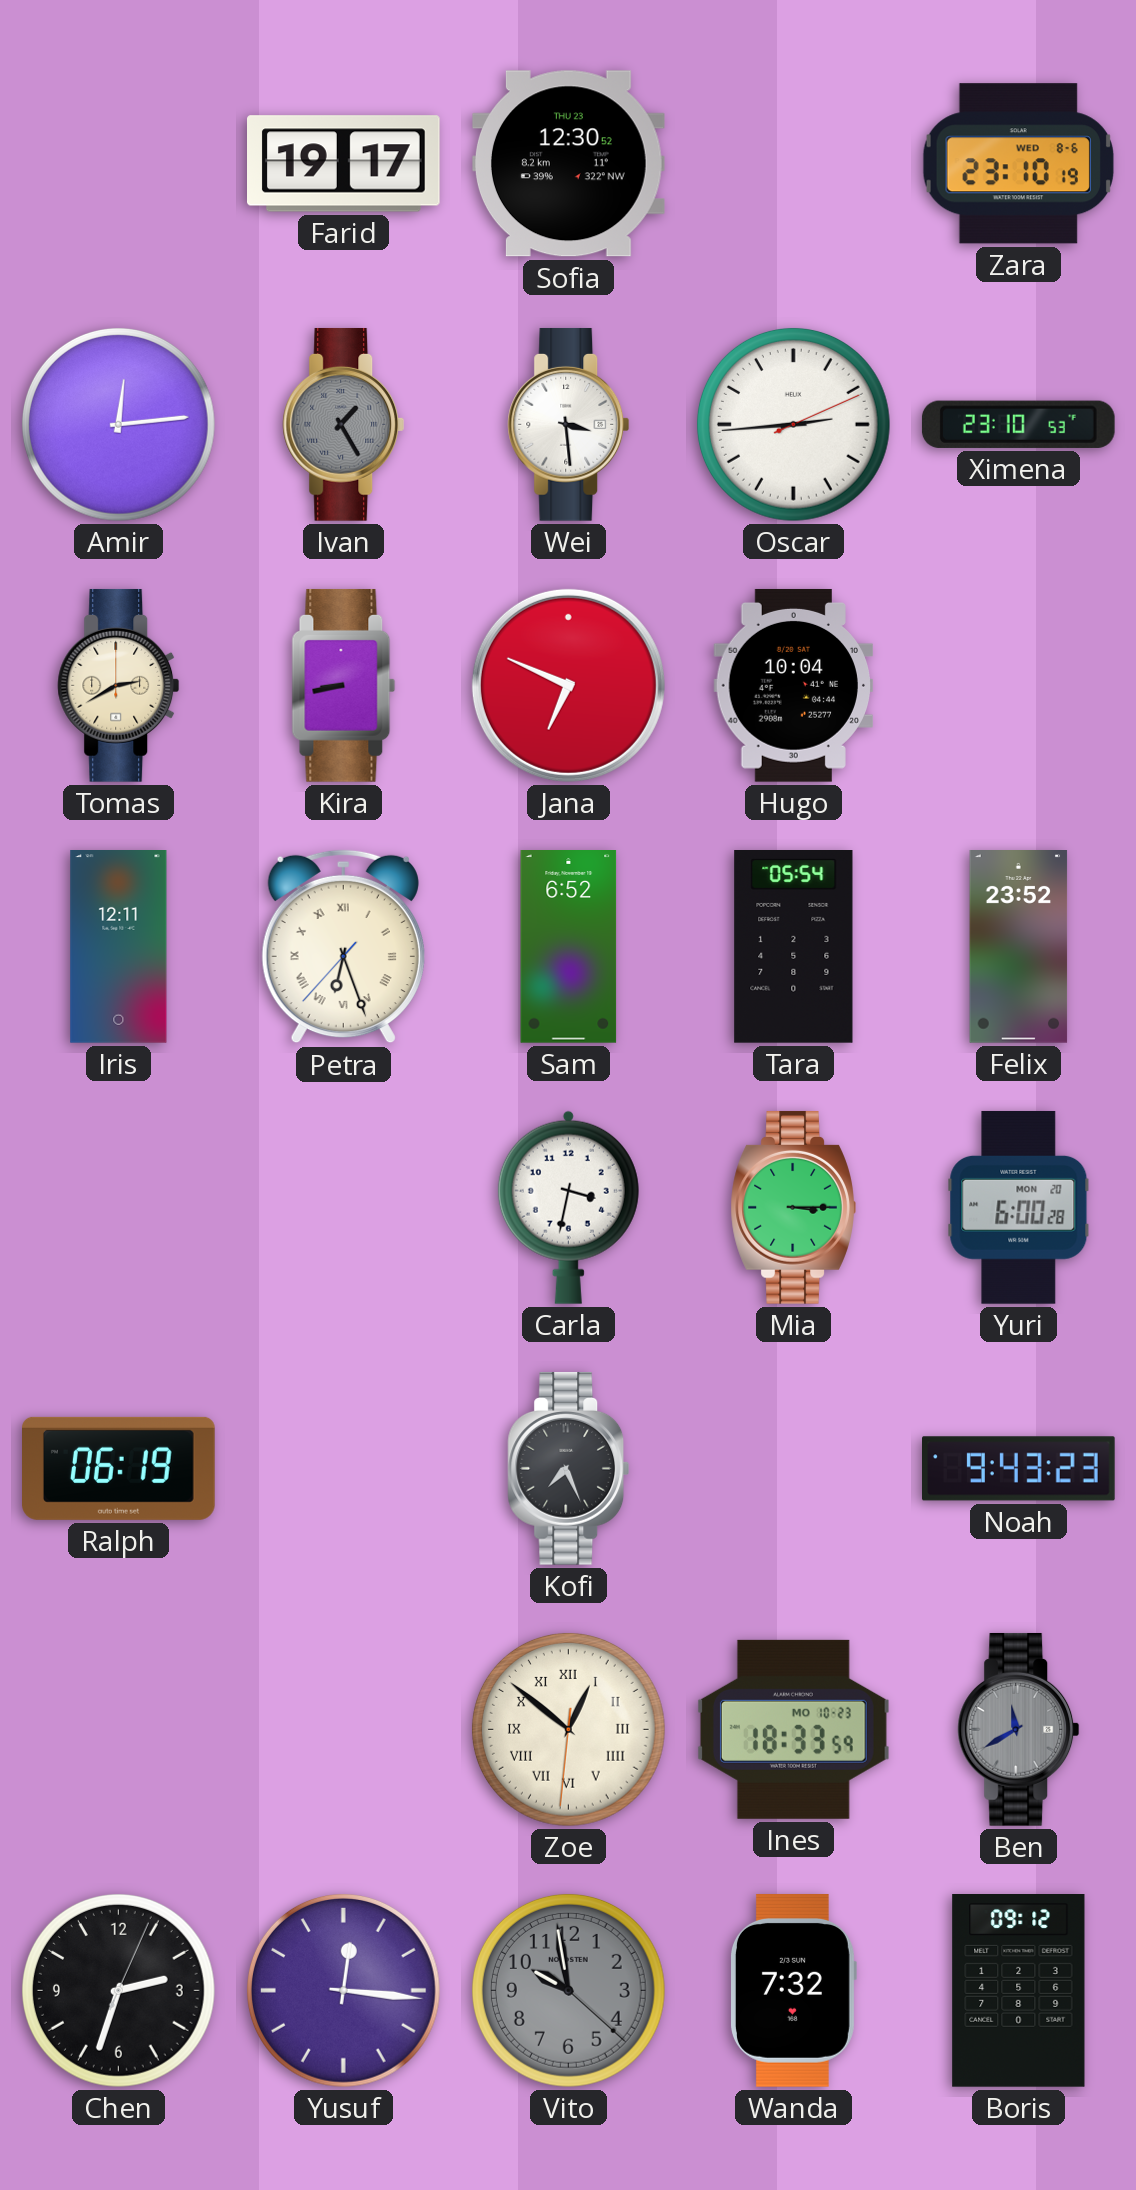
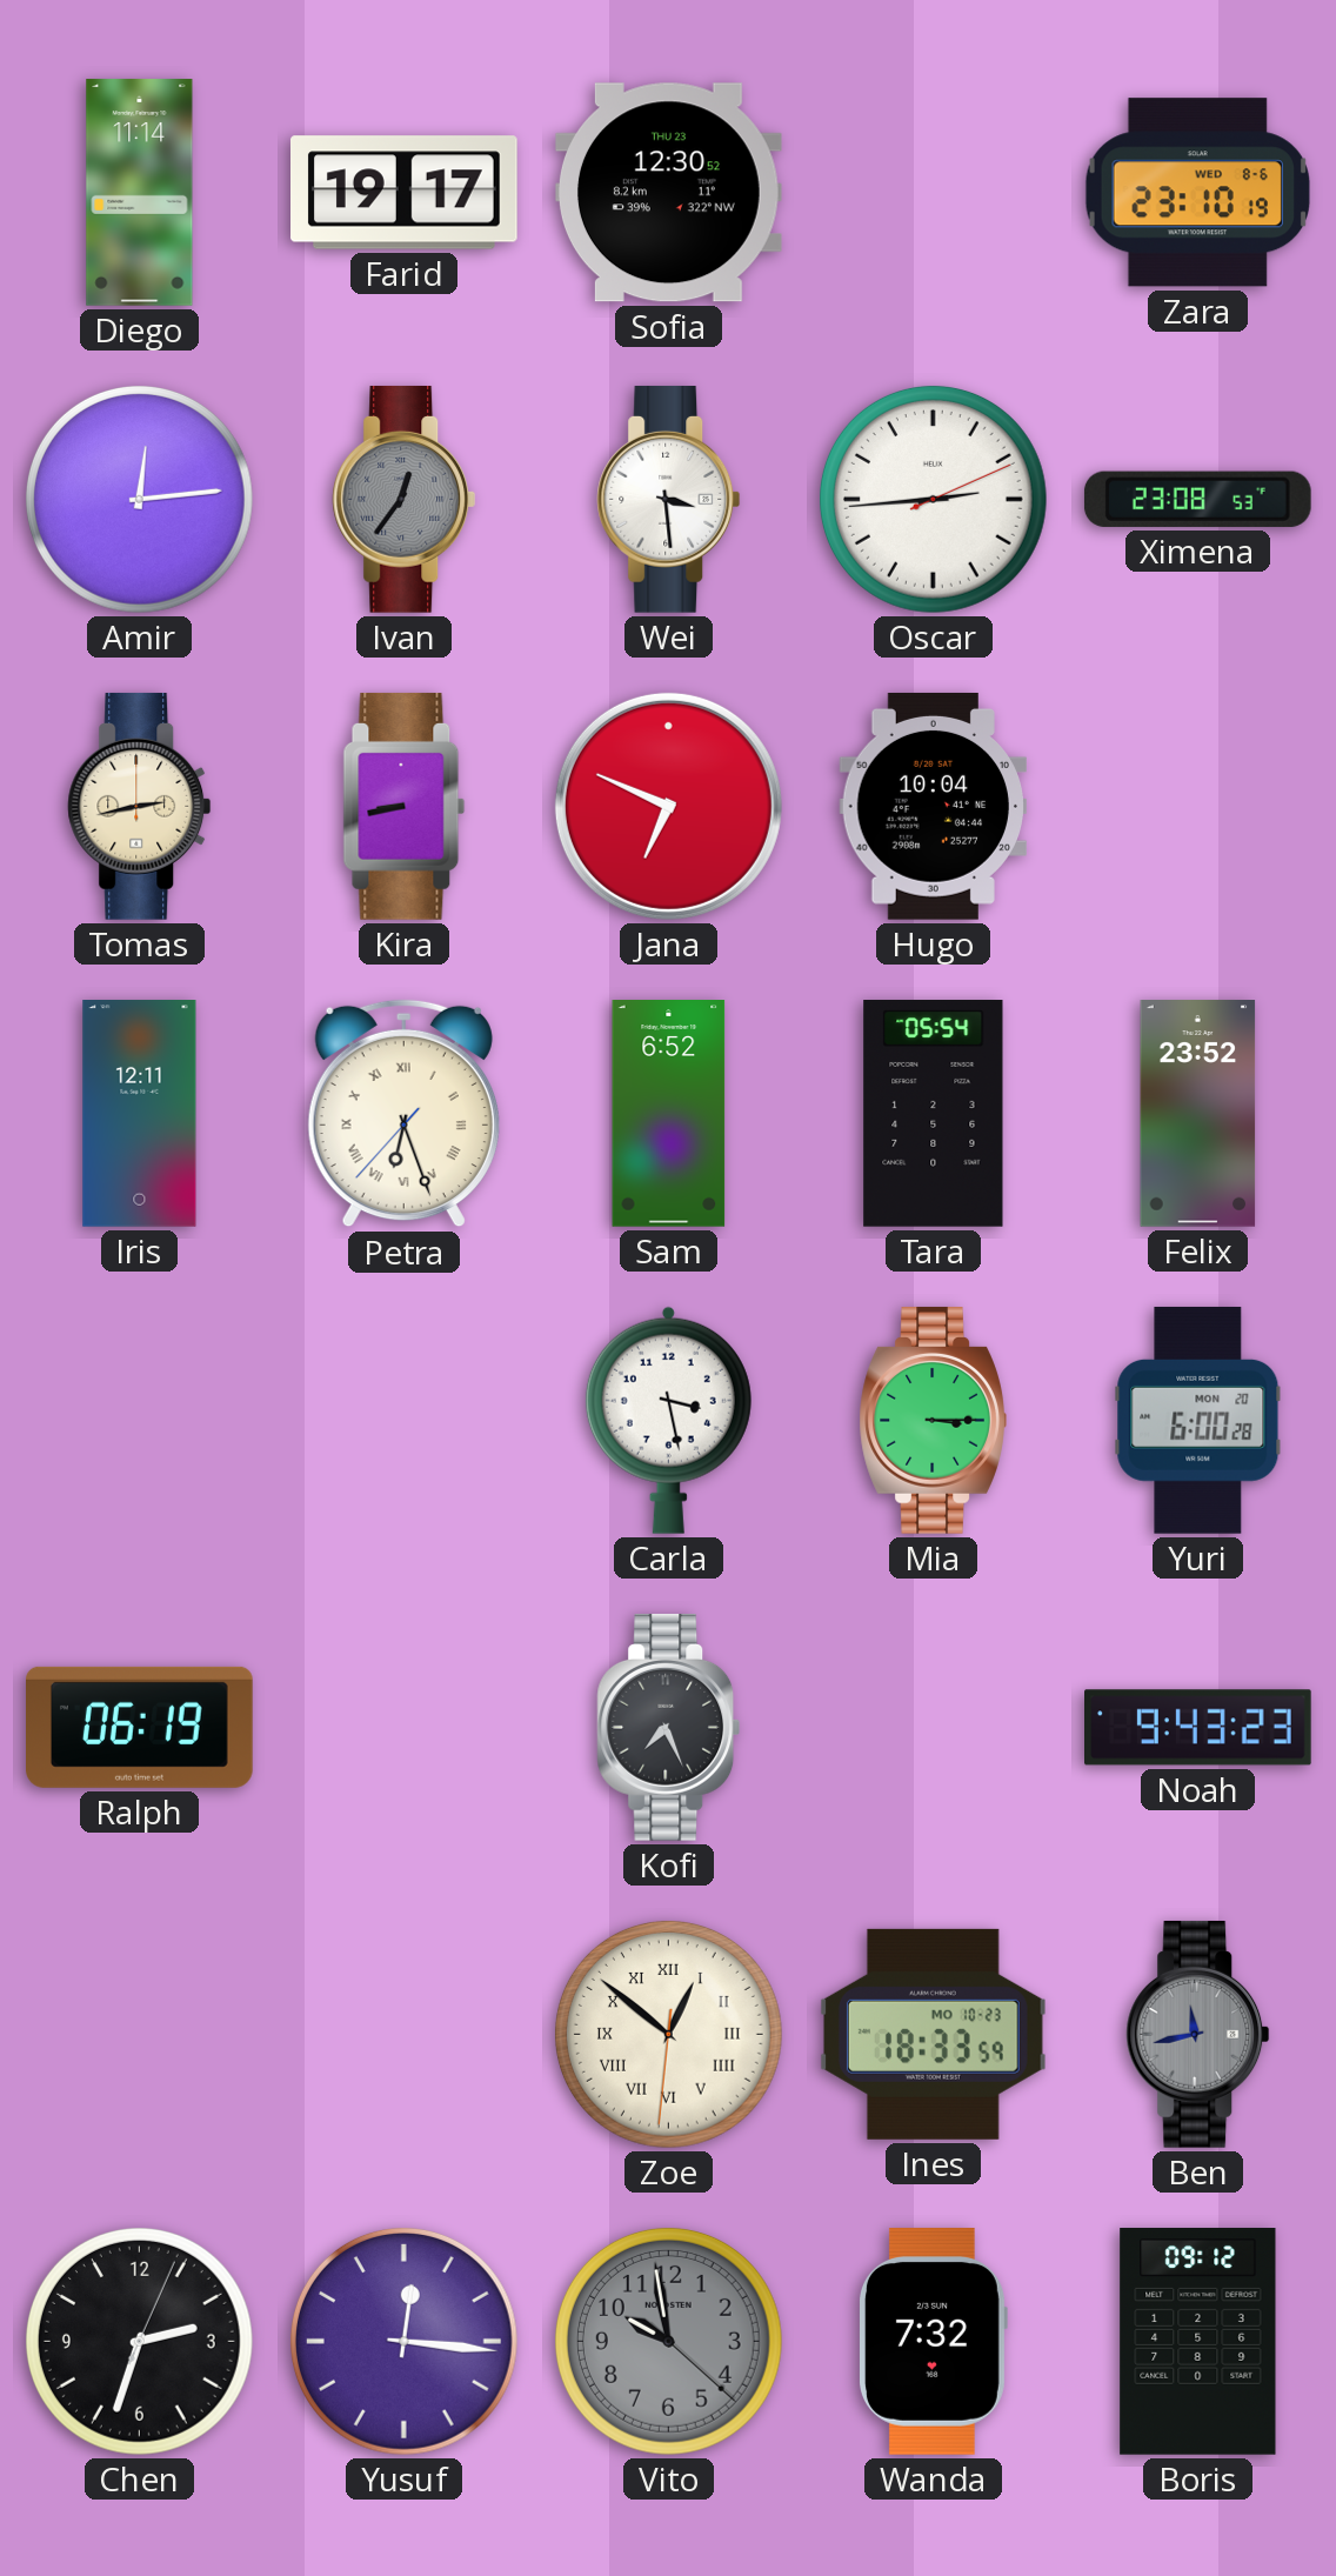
Diego: none -> 11:14
Ivan: 1:25 -> 12:36
Ximena: 23:10 -> 23:08
Tomas: 2:40 -> 2:43
Carla: 3:32 -> 3:28
Ben: 11:40 -> 11:43
